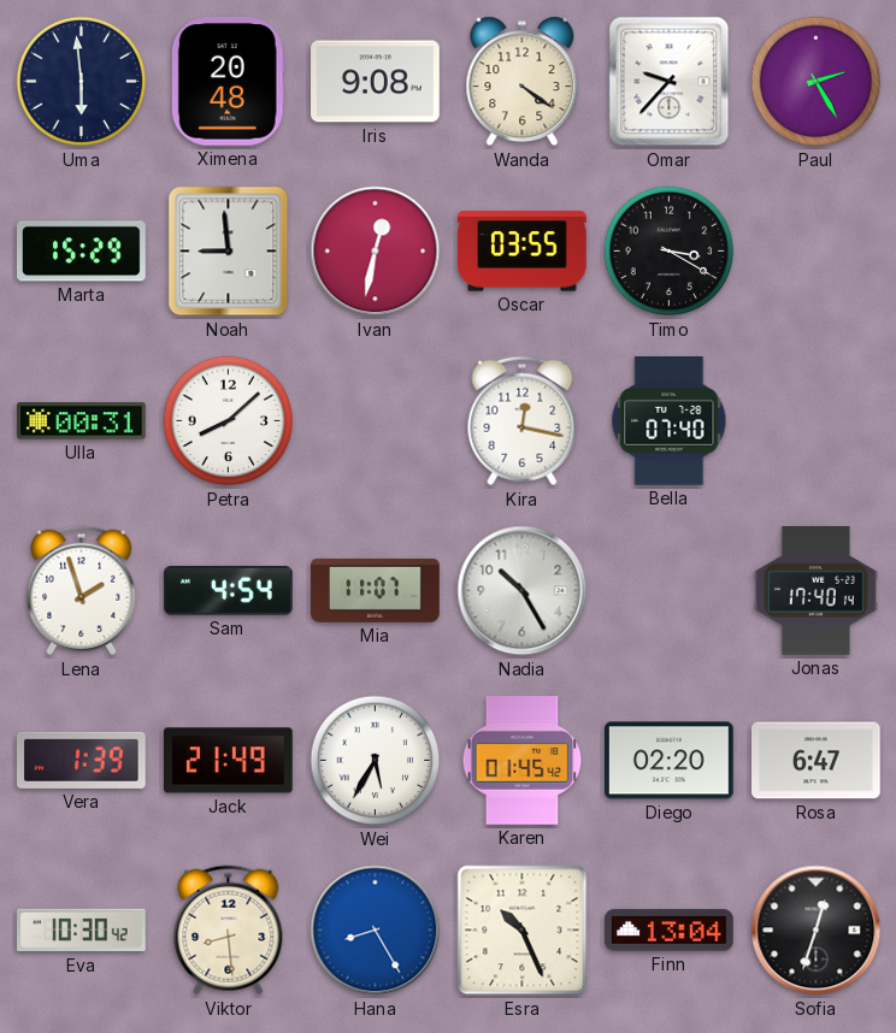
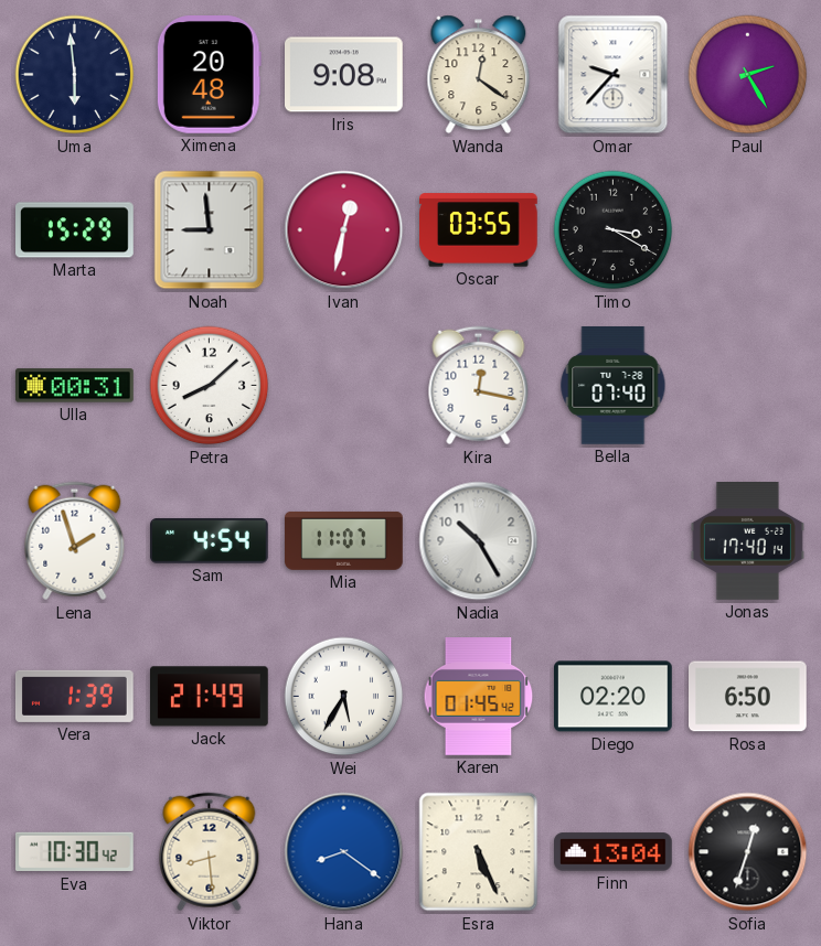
Wanda: 4:21 -> 12:21
Rosa: 6:47 -> 6:50
Hana: 8:25 -> 8:21
Esra: 10:26 -> 5:26
